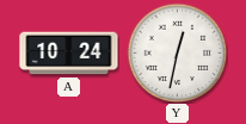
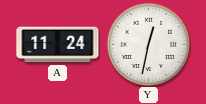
A: 10:24 -> 11:24
